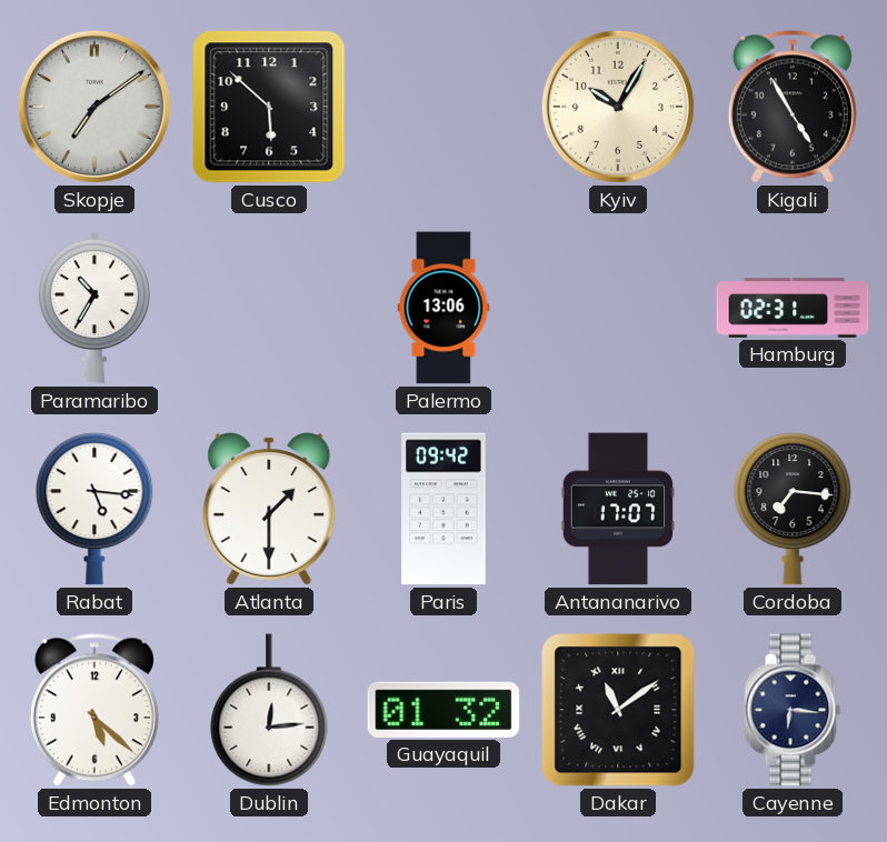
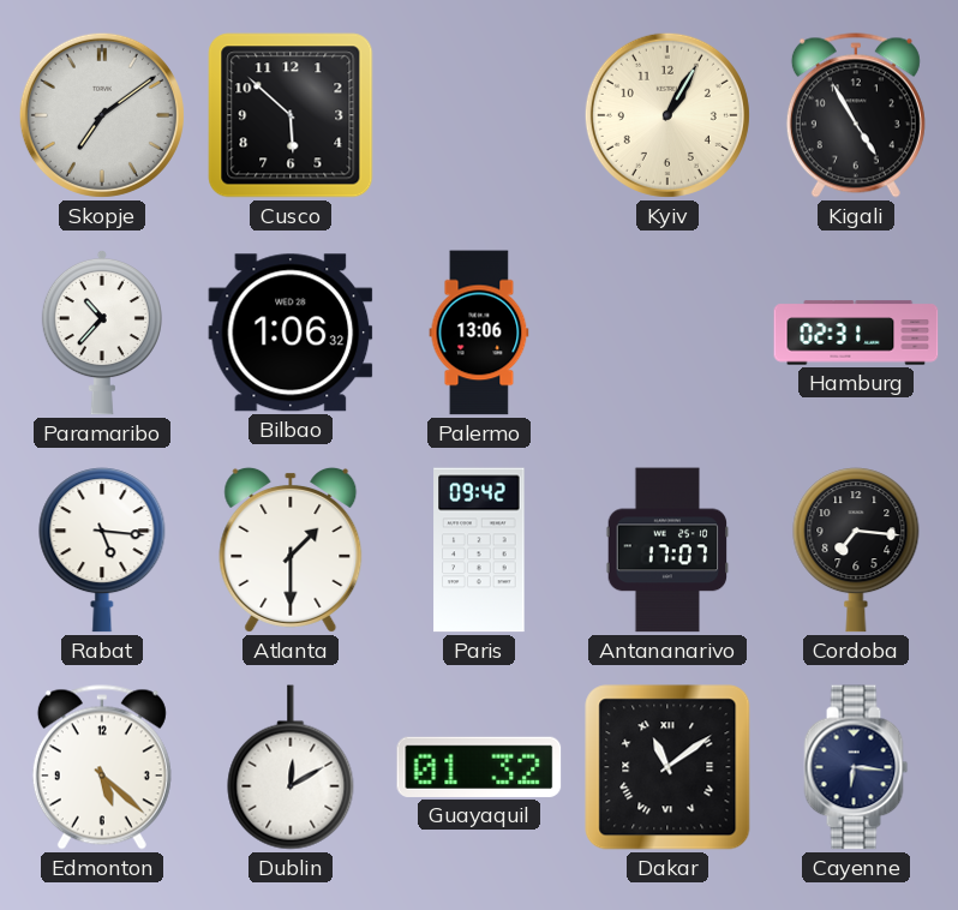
Kyiv: 10:05 -> 1:05
Paramaribo: 10:35 -> 10:37
Bilbao: none -> 1:06
Dublin: 12:14 -> 12:10
